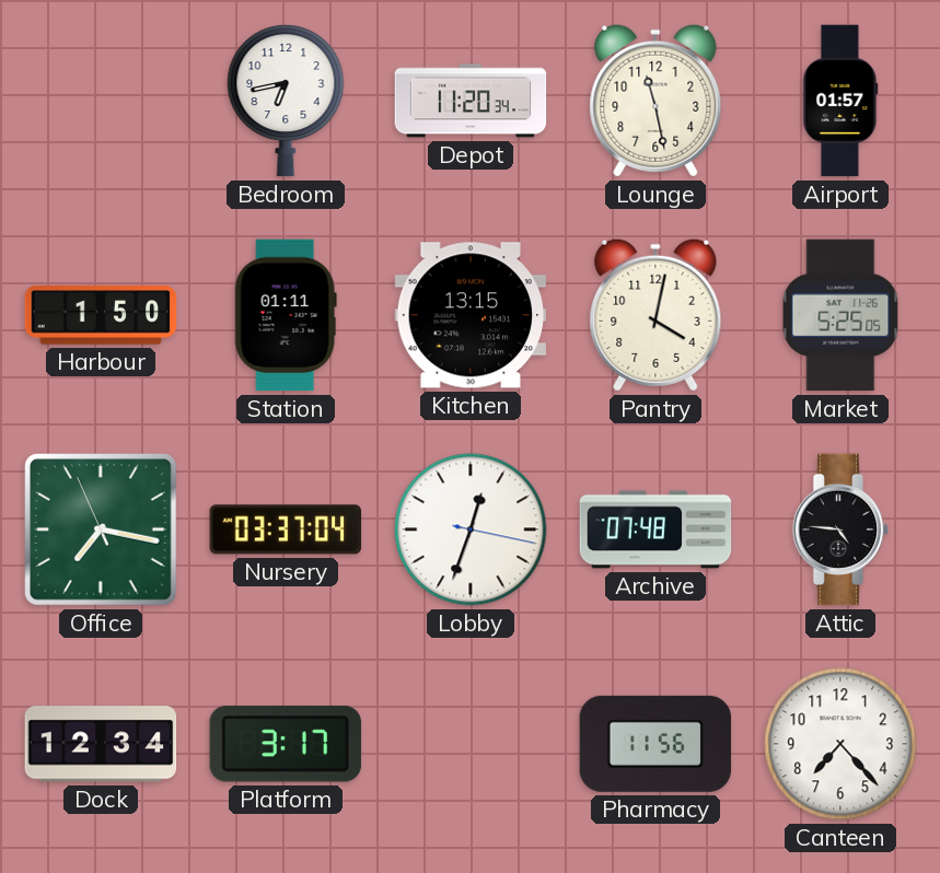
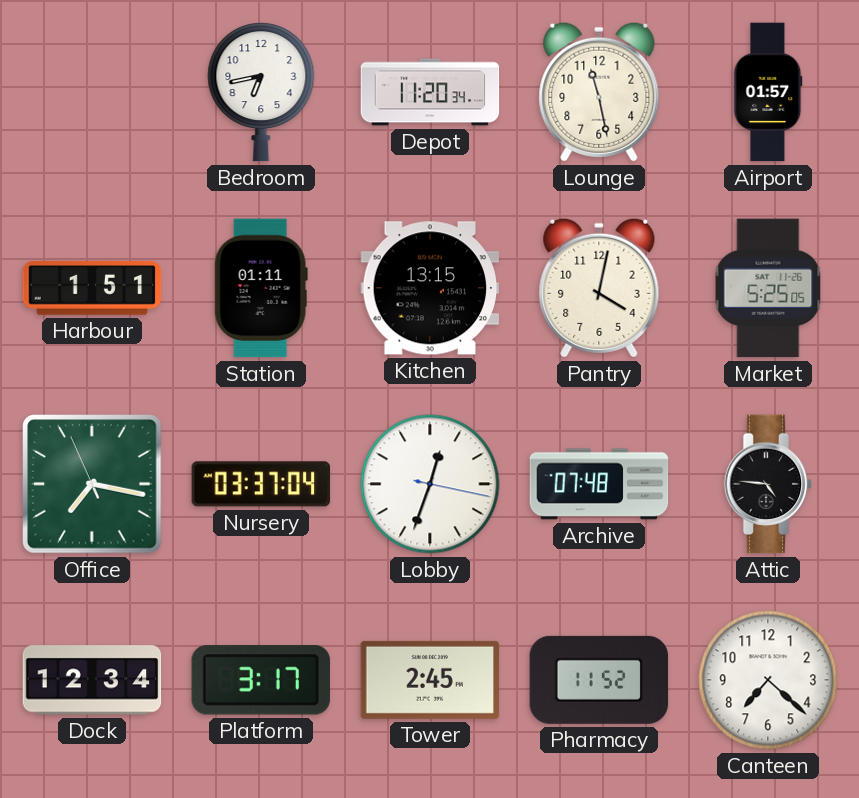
Harbour: 1:50 -> 1:51
Tower: none -> 2:45
Pharmacy: 11:56 -> 11:52
Canteen: 7:23 -> 7:22
